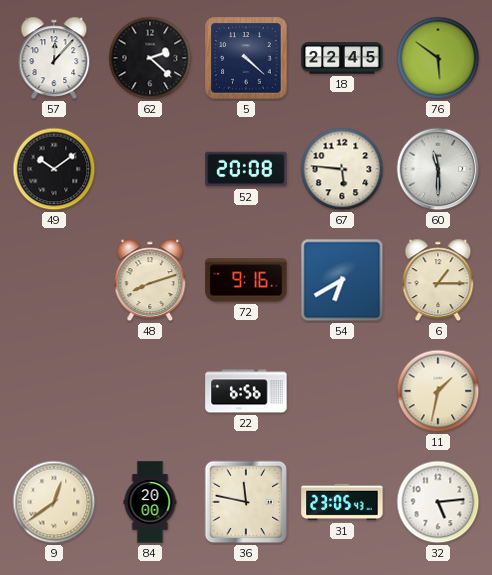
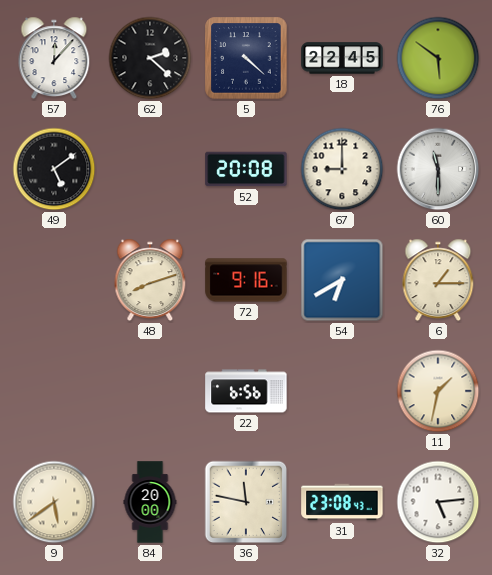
49: 10:09 -> 5:09
67: 5:46 -> 9:00
9: 12:39 -> 5:39
31: 23:05 -> 23:08
